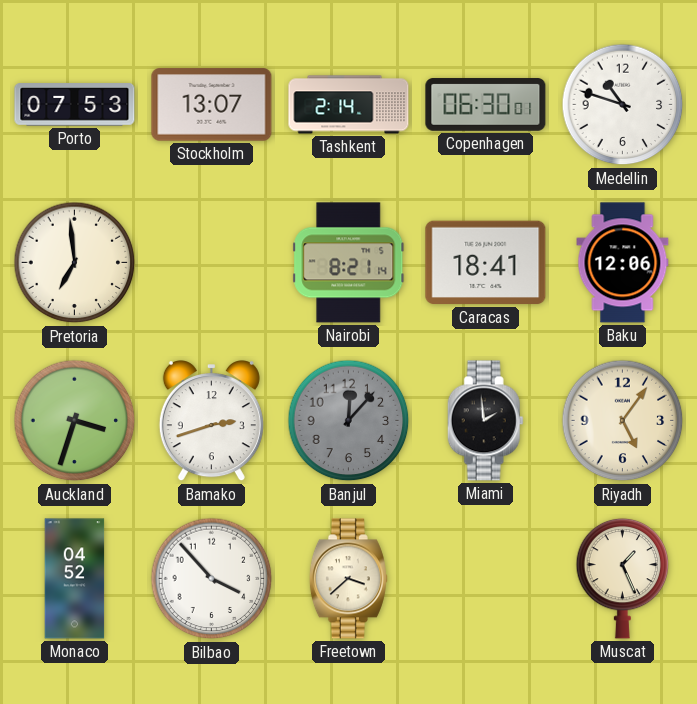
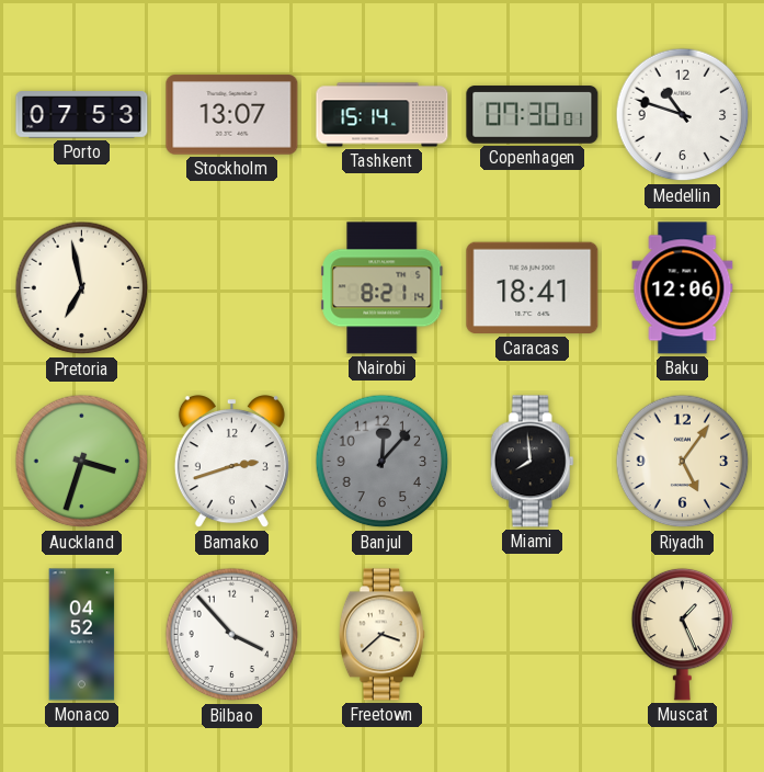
Tashkent: 2:14 -> 15:14
Copenhagen: 06:30 -> 07:30
Pretoria: 6:59 -> 6:58
Miami: 1:59 -> 7:59
